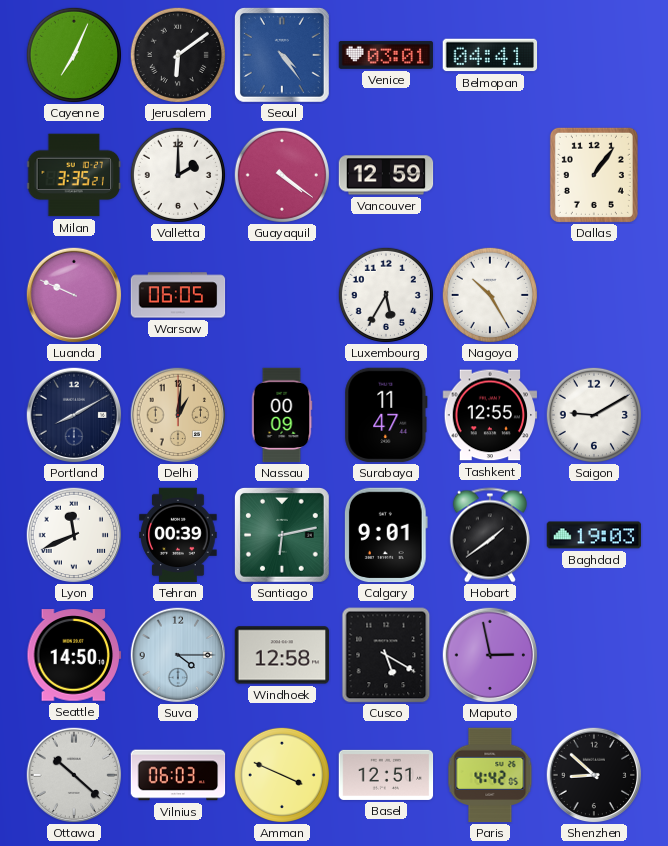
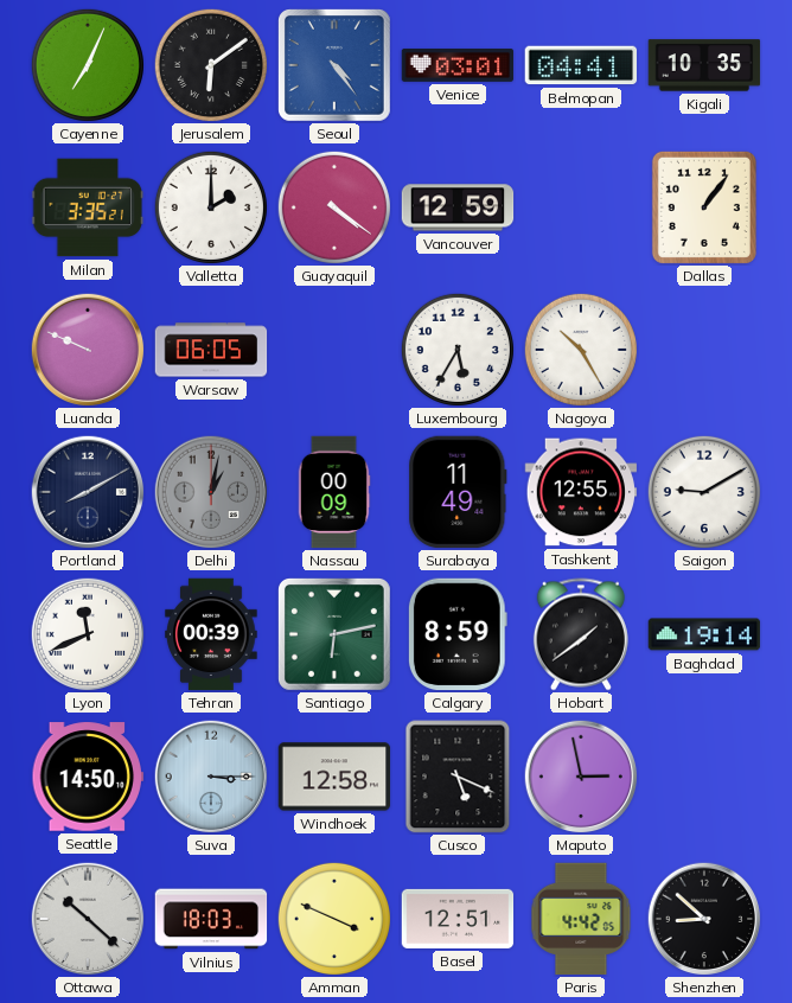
Kigali: none -> 10:35
Delhi: 1:01 -> 1:02
Delhi dial: champagne -> grey
Surabaya: 11:47 -> 11:49
Calgary: 9:01 -> 8:59
Baghdad: 19:03 -> 19:14
Suva: 4:15 -> 3:15
Cusco: 5:20 -> 5:19
Vilnius: 06:03 -> 18:03
